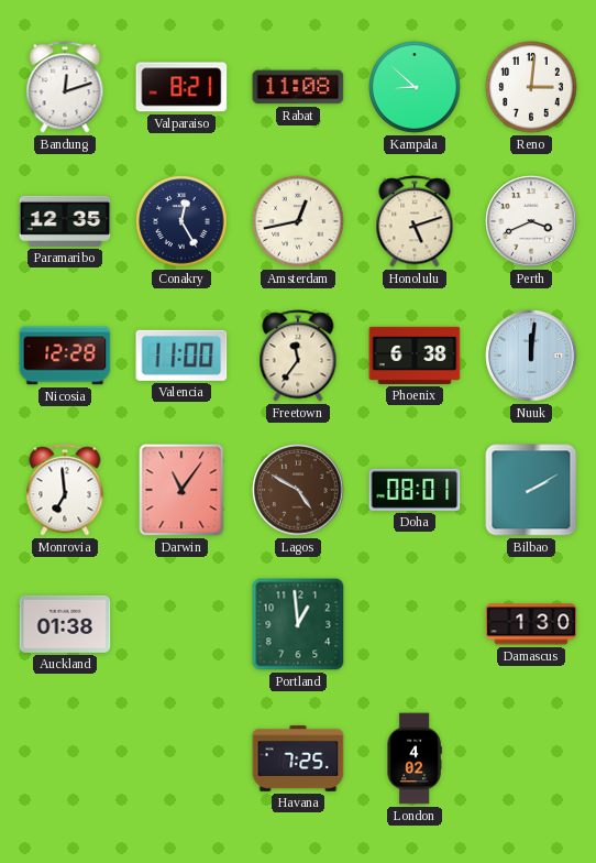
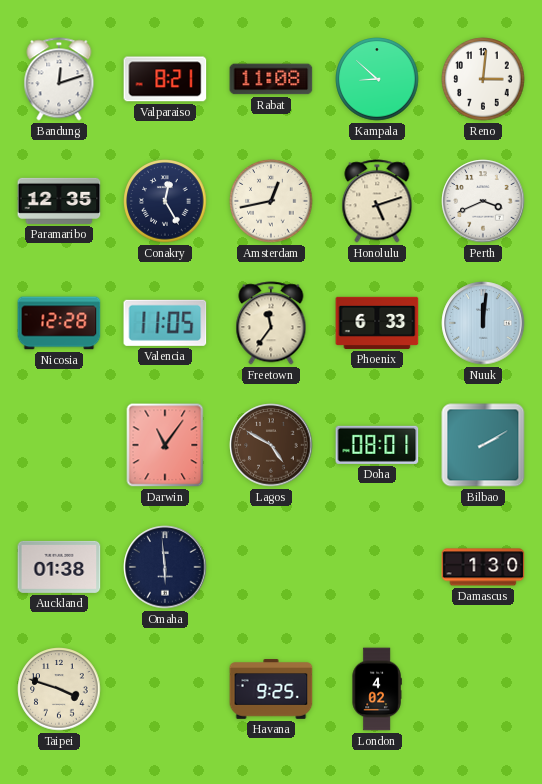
Valencia: 11:00 -> 11:05
Phoenix: 6:38 -> 6:33
Monrovia: 6:59 -> none
Omaha: none -> 5:59
Portland: 12:59 -> none
Taipei: none -> 3:48
Havana: 7:25 -> 9:25
